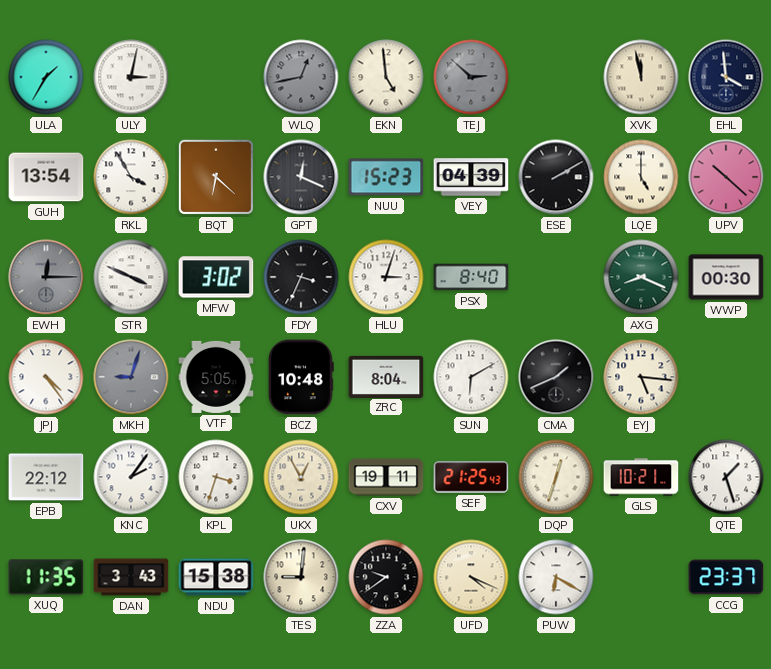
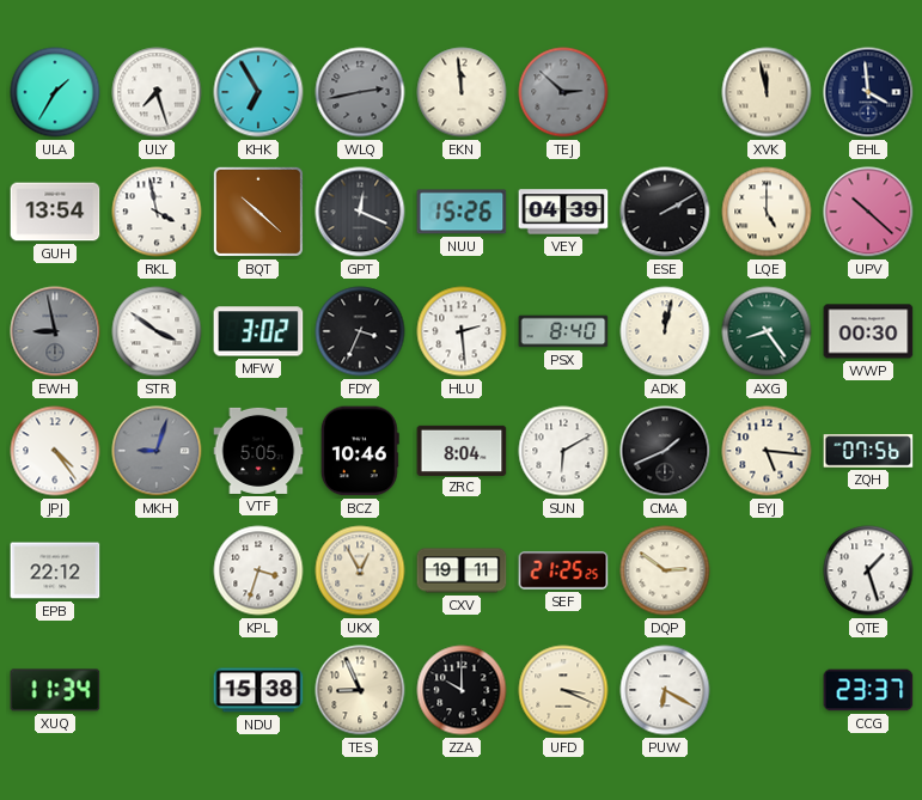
ULY: 3:02 -> 7:27
KHK: none -> 6:55
WLQ: 12:43 -> 2:43
EKN: 4:59 -> 11:59
RKL: 3:55 -> 3:58
BQT: 6:22 -> 10:22
NUU: 15:23 -> 15:26
EWH: 12:15 -> 8:58
STR: 3:49 -> 3:51
HLU: 3:03 -> 2:29
ADK: none -> 12:02
AXG: 8:19 -> 8:24
BCZ: 10:48 -> 10:46
ZQH: none -> 07:56
KNC: 2:06 -> none
SEF: 21:25:43 -> 21:25:25
DQP: 12:33 -> 2:51
GLS: 10:21 -> none
XUQ: 11:35 -> 11:34
DAN: 3:43 -> none
TES: 9:01 -> 8:56
ZZA: 9:39 -> 10:00
UFD: 4:19 -> 3:19
